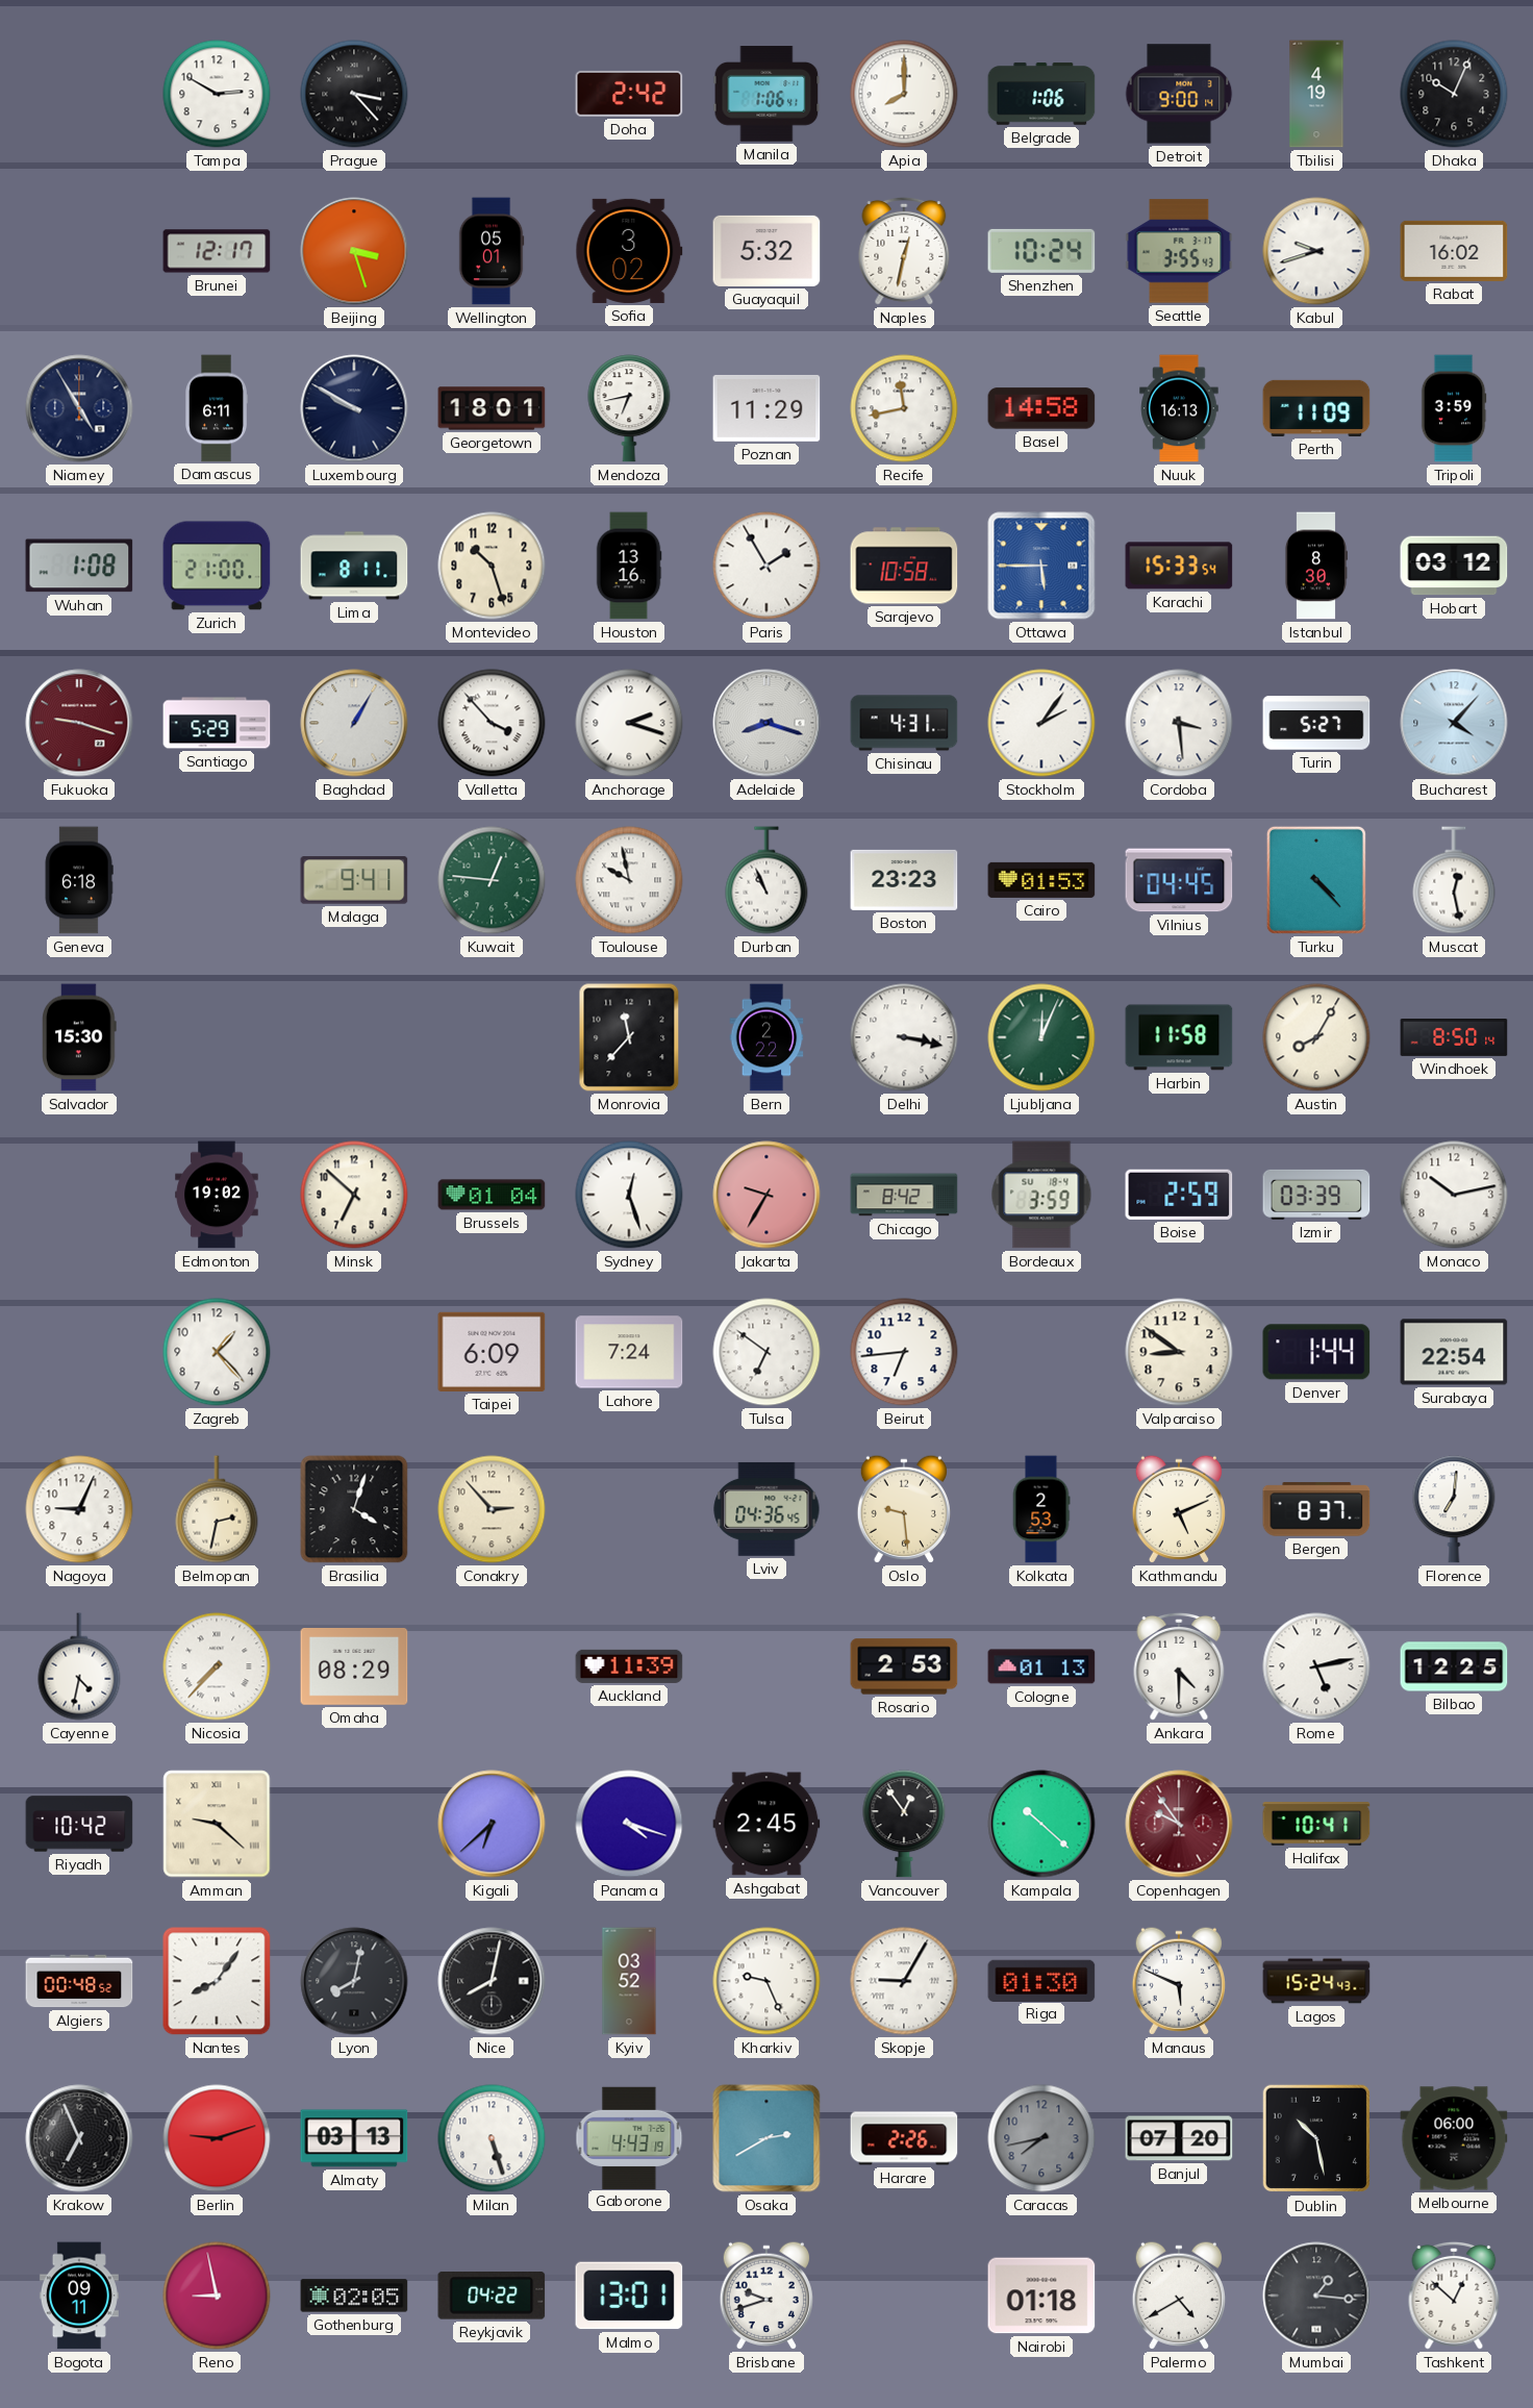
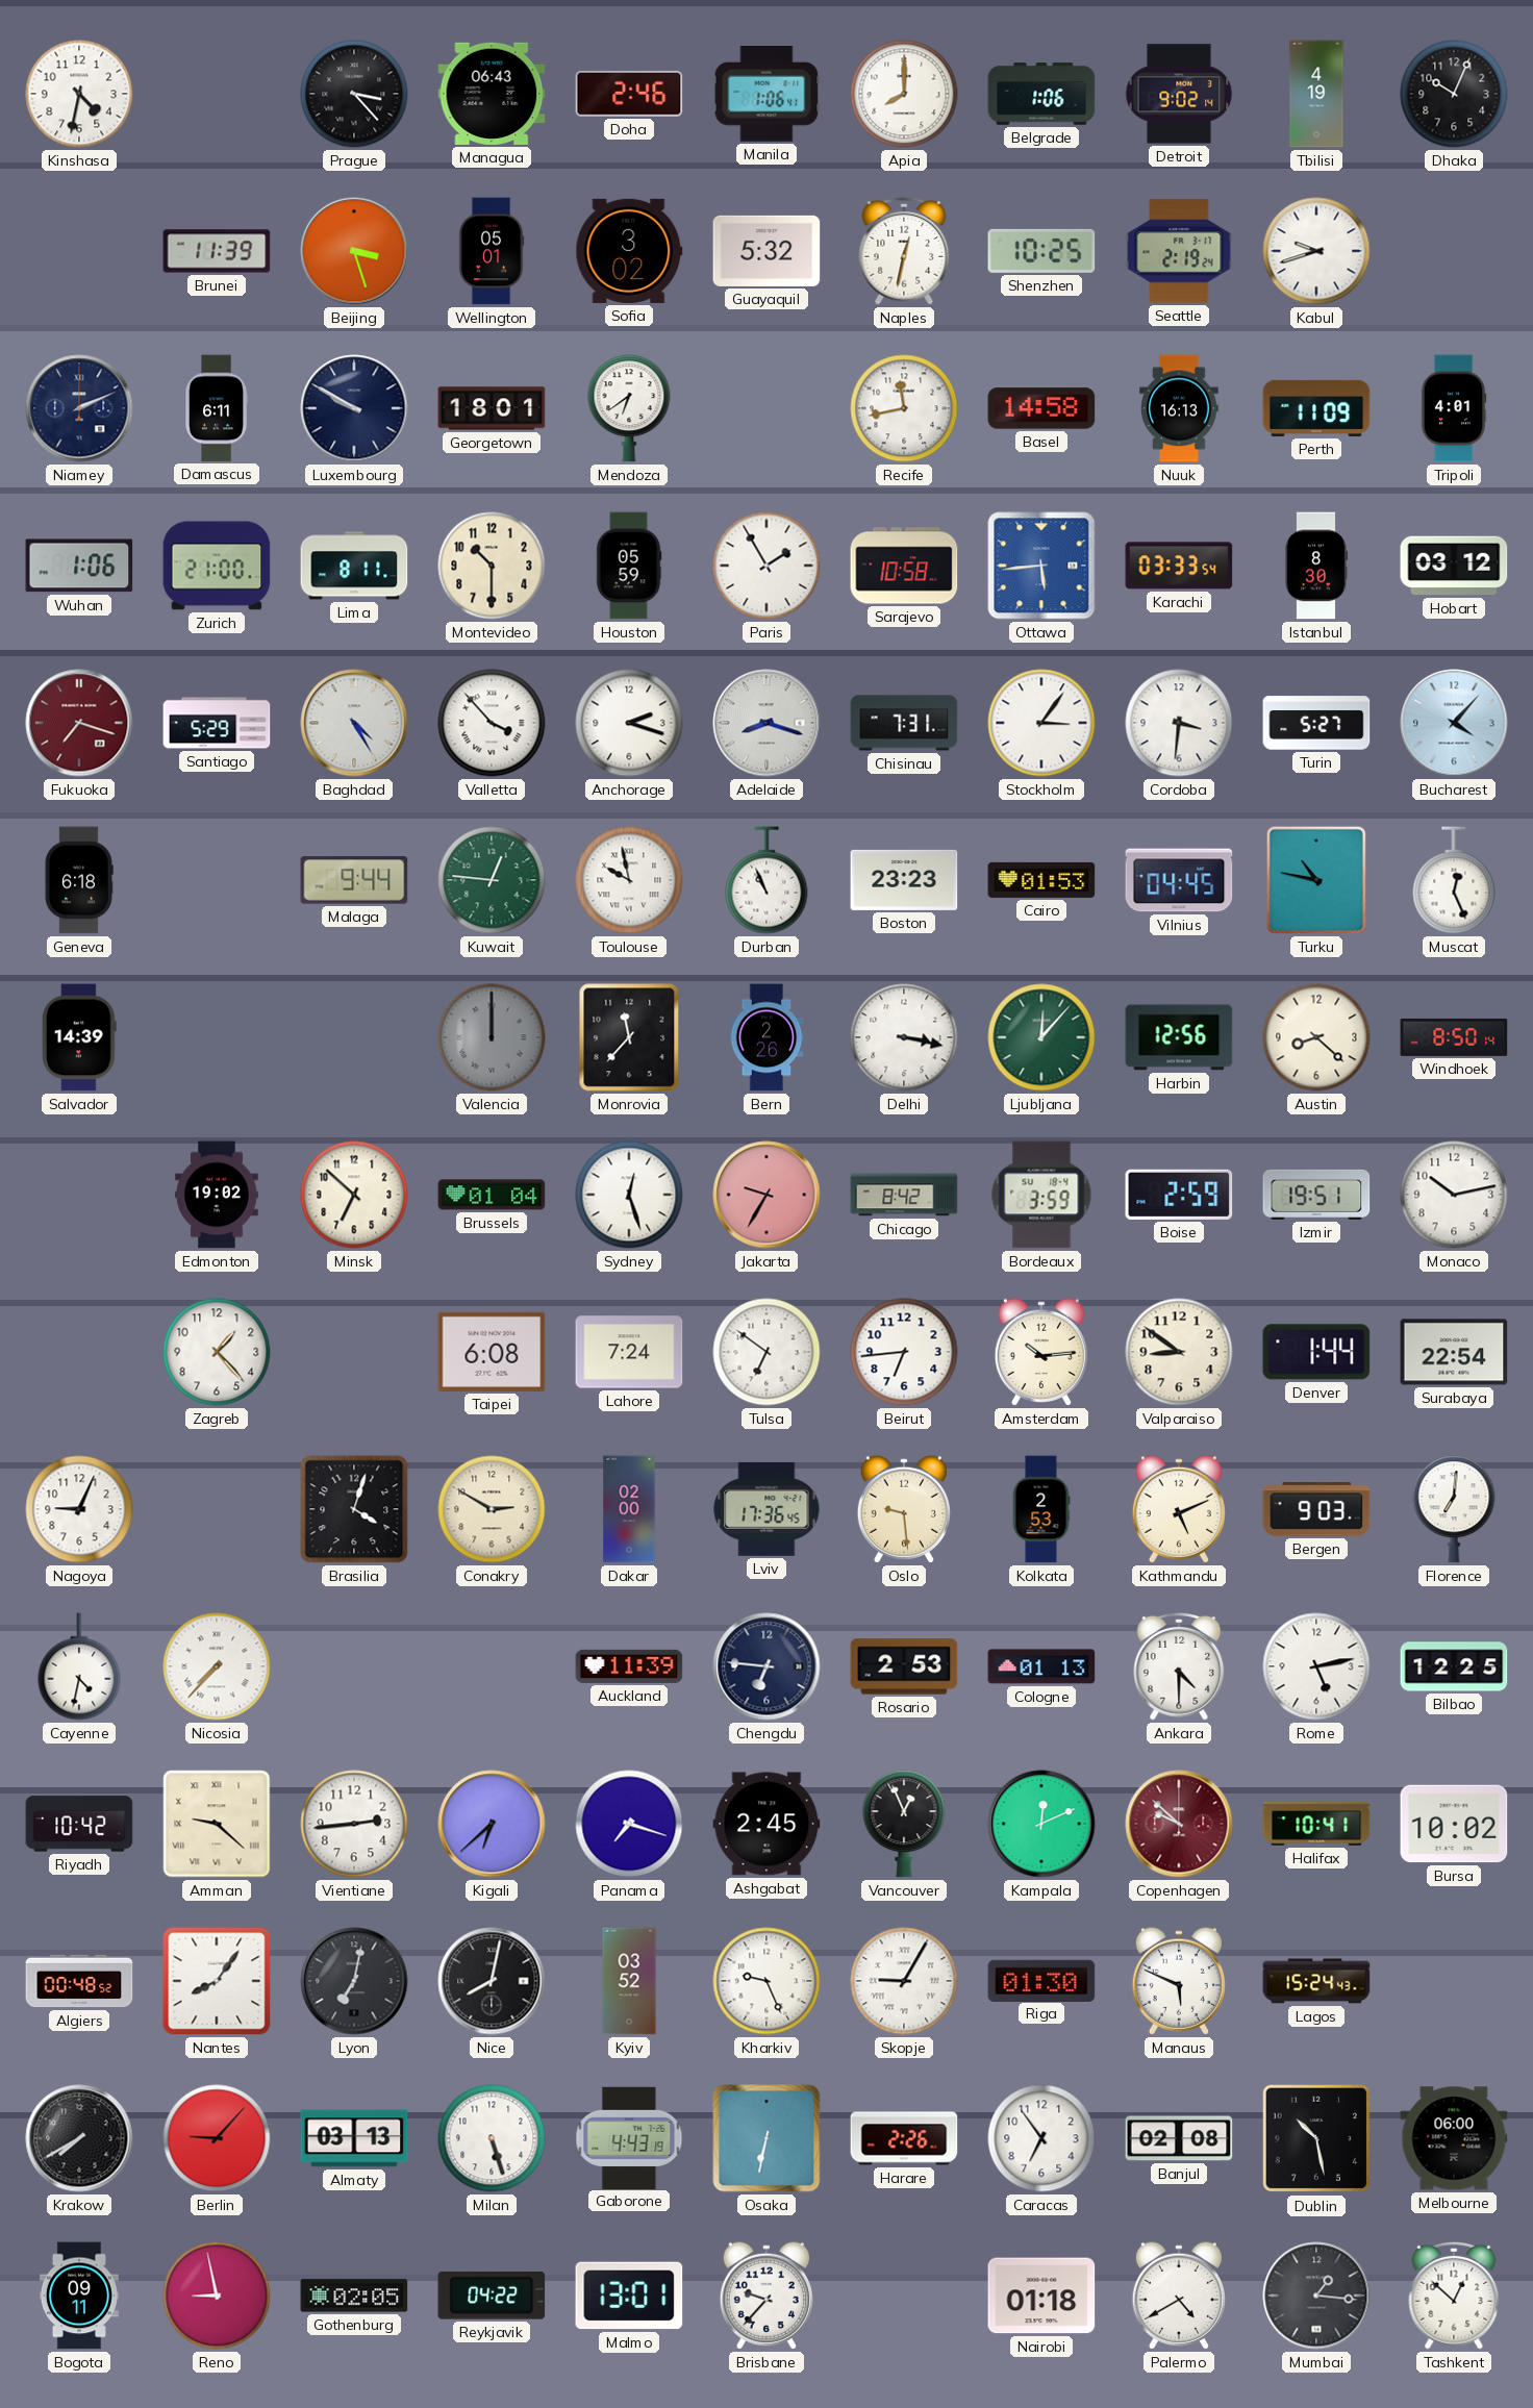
Kinshasa: none -> 4:32
Tampa: 2:50 -> none
Managua: none -> 06:43
Doha: 2:42 -> 2:46
Detroit: 9:00 -> 9:02
Brunei: 12:17 -> 11:39
Shenzhen: 10:24 -> 10:25
Seattle: 3:55 -> 2:19
Rabat: 16:02 -> none
Niamey: 4:55 -> 2:11
Mendoza: 6:43 -> 6:39
Poznan: 11:29 -> none
Tripoli: 3:59 -> 4:01
Wuhan: 1:08 -> 1:06
Montevideo: 10:27 -> 10:30
Houston: 13:16 -> 05:59
Ottawa: 5:45 -> 5:44
Karachi: 15:33 -> 03:33
Fukuoka: 9:18 -> 7:18
Baghdad: 1:05 -> 4:25
Chisinau: 4:31 -> 7:31
Stockholm: 2:06 -> 3:06
Cordoba: 3:29 -> 3:31
Malaga: 9:41 -> 9:44
Turku: 4:23 -> 10:47
Muscat: 12:28 -> 12:26
Salvador: 15:30 -> 14:39
Valencia: none -> 12:00
Bern: 2:22 -> 2:26
Ljubljana: 12:04 -> 12:07
Harbin: 11:58 -> 12:56
Austin: 8:05 -> 8:22
Izmir: 03:39 -> 19:51
Taipei: 6:09 -> 6:08
Amsterdam: none -> 10:14
Belmopan: 2:32 -> none
Conakry: 2:53 -> 2:50
Dakar: none -> 02:00
Lviv: 04:36 -> 17:36
Bergen: 8:37 -> 9:03
Omaha: 08:29 -> none
Chengdu: none -> 6:46
Vientiane: none -> 2:44
Panama: 4:18 -> 7:18
Vancouver: 12:54 -> 12:56
Kampala: 10:22 -> 12:11
Copenhagen: 9:54 -> 9:52
Bursa: none -> 10:02
Lyon: 8:02 -> 7:02
Krakow: 6:56 -> 7:40
Berlin: 9:12 -> 9:07
Osaka: 2:40 -> 6:32
Caracas: 7:43 -> 6:54
Caracas dial: grey -> white
Banjul: 07:20 -> 02:08
Brisbane: 9:42 -> 9:37
